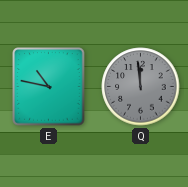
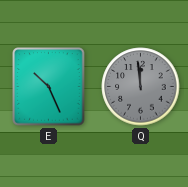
E: 10:47 -> 10:26
